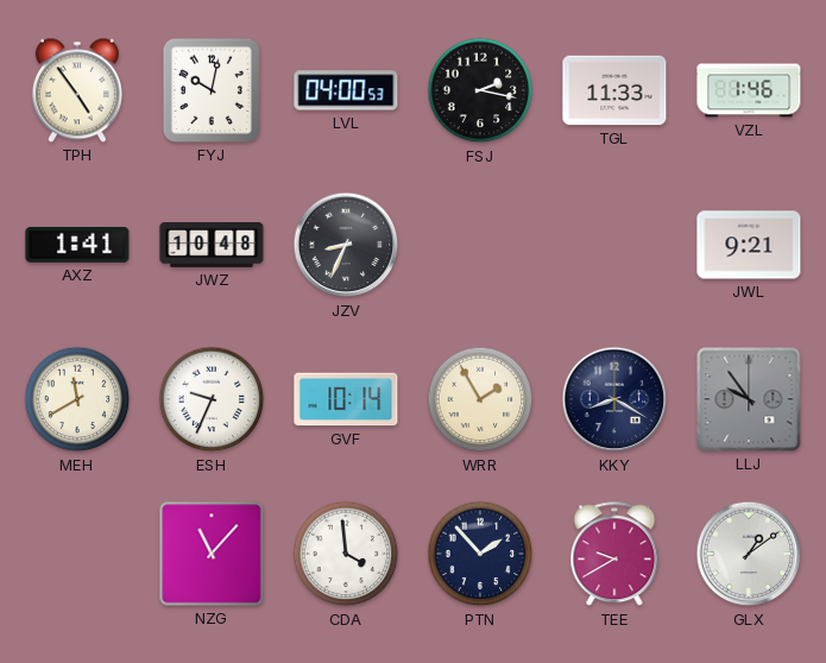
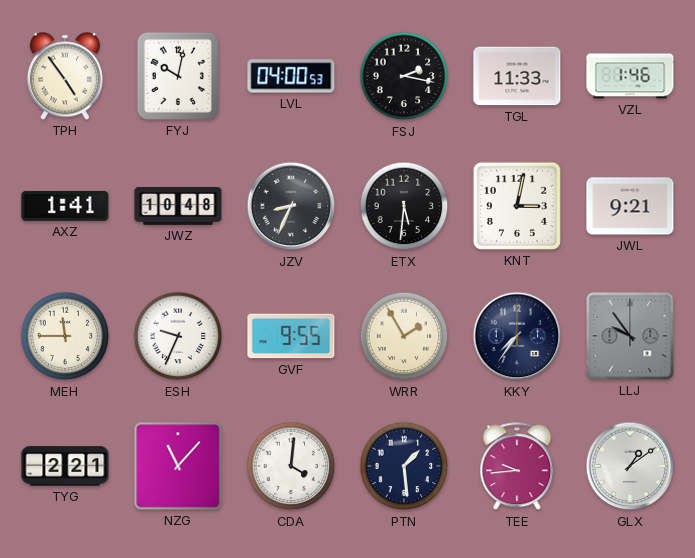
ETX: none -> 5:31
KNT: none -> 3:02
MEH: 11:40 -> 11:45
GVF: 10:14 -> 9:55
KKY: 8:20 -> 7:36
TYG: none -> 2:21
CDA: 3:59 -> 4:01
PTN: 1:53 -> 1:29
TEE: 9:40 -> 9:44
